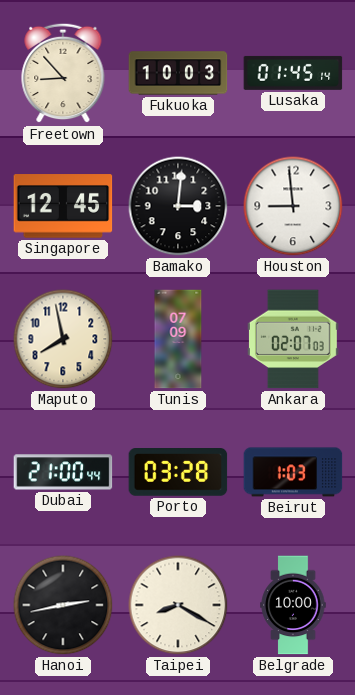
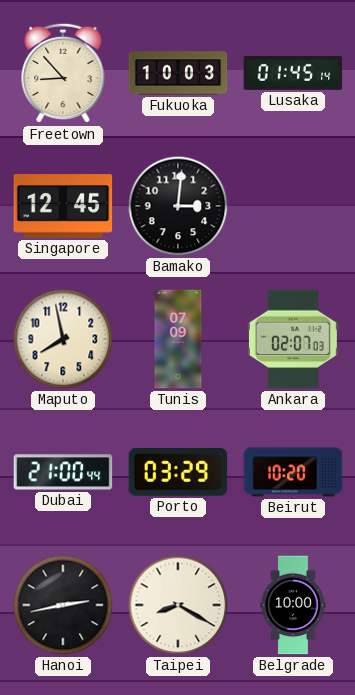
Houston: 8:59 -> none
Porto: 03:28 -> 03:29
Beirut: 1:03 -> 10:20
